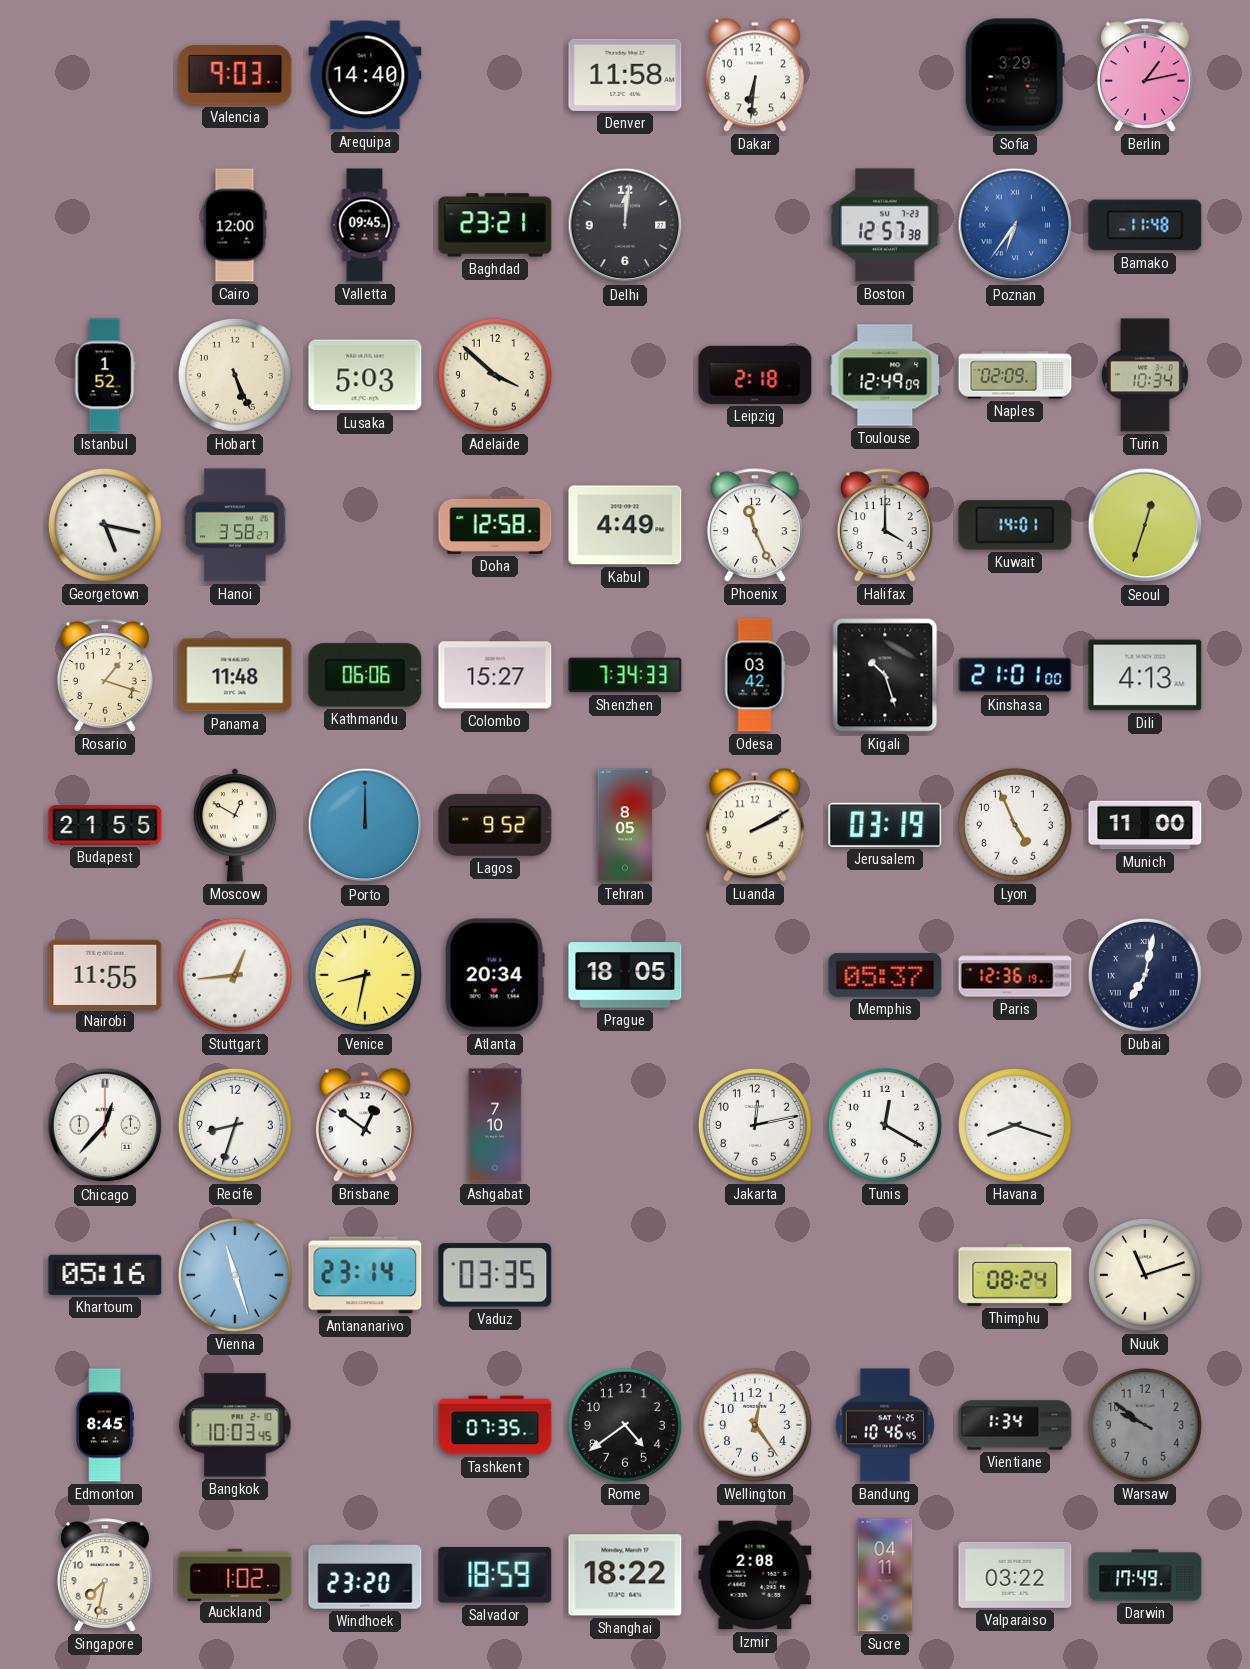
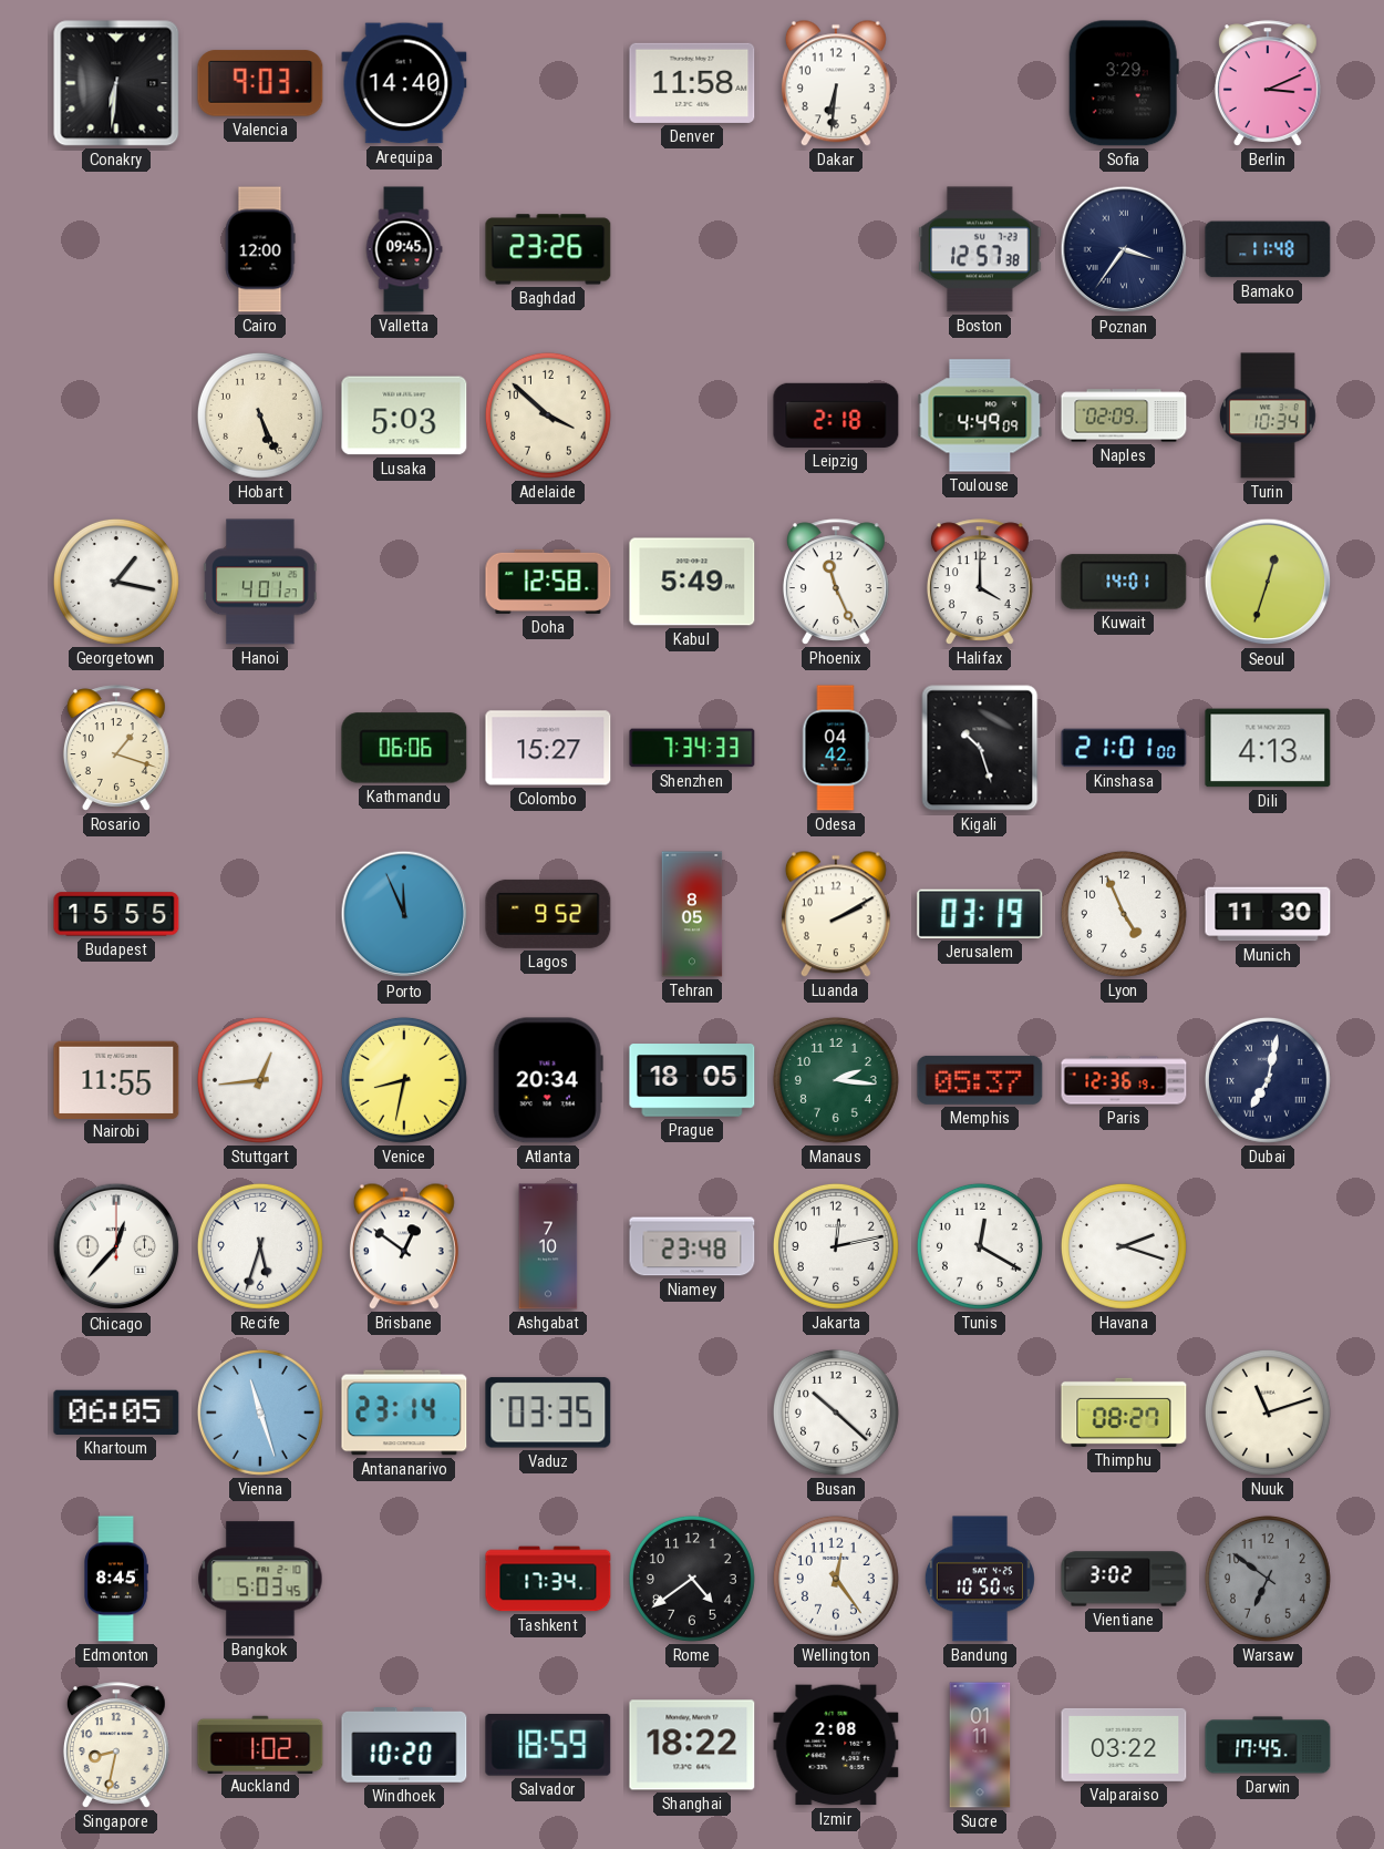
Conakry: none -> 6:31
Berlin: 1:13 -> 3:11
Baghdad: 23:21 -> 23:26
Delhi: 12:01 -> none
Poznan: 6:36 -> 3:36
Poznan dial: blue -> navy
Istanbul: 1:52 -> none
Toulouse: 12:49 -> 4:49
Georgetown: 5:17 -> 1:17
Hanoi: 3:58 -> 4:01
Kabul: 4:49 -> 5:49
Panama: 11:48 -> none
Odesa: 03:42 -> 04:42
Budapest: 21:55 -> 15:55
Moscow: 12:50 -> none
Porto: 12:00 -> 11:56
Munich: 11:00 -> 11:30
Manaus: none -> 2:16
Recife: 8:33 -> 5:33
Niamey: none -> 23:48
Havana: 8:18 -> 2:18
Khartoum: 05:16 -> 06:05
Busan: none -> 10:22
Thimphu: 08:24 -> 08:27
Bangkok: 10:03 -> 5:03
Tashkent: 07:35 -> 17:34
Bandung: 10:46 -> 10:50
Vientiane: 1:34 -> 3:02
Warsaw: 9:51 -> 6:51
Singapore: 7:32 -> 8:32
Windhoek: 23:20 -> 10:20
Sucre: 04:11 -> 01:11
Darwin: 17:49 -> 17:45
